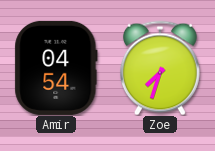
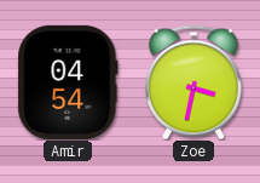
Zoe: 7:33 -> 3:32
